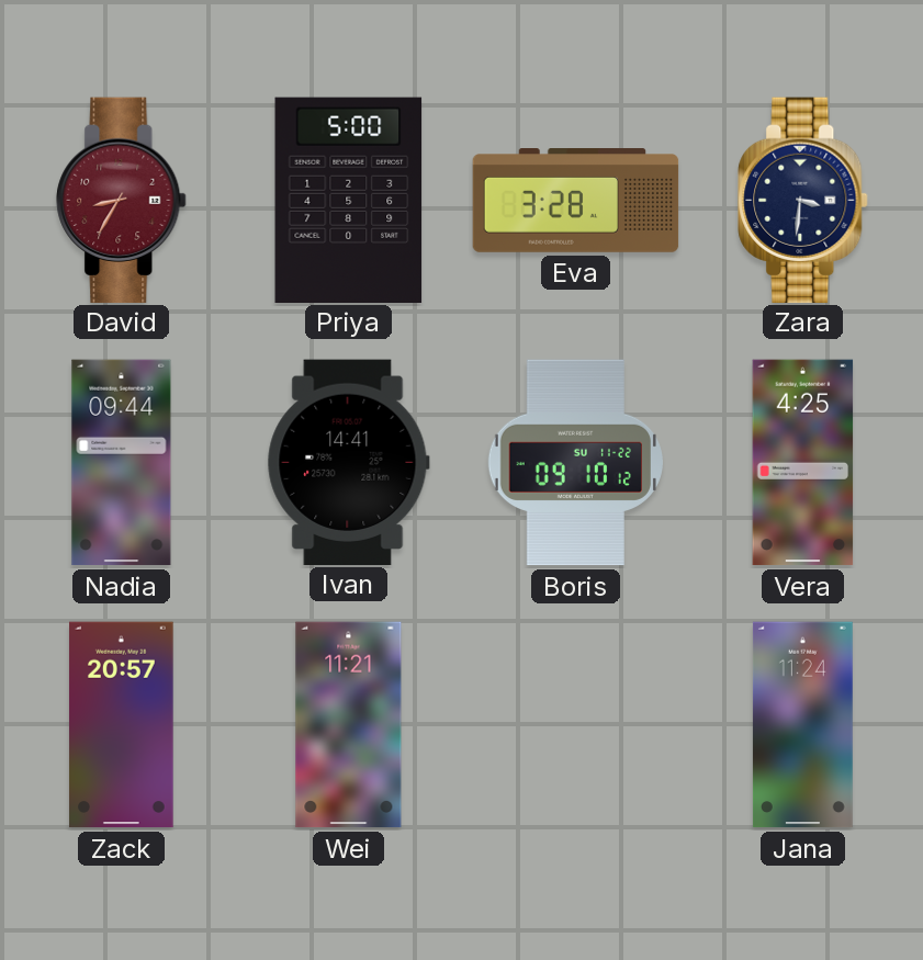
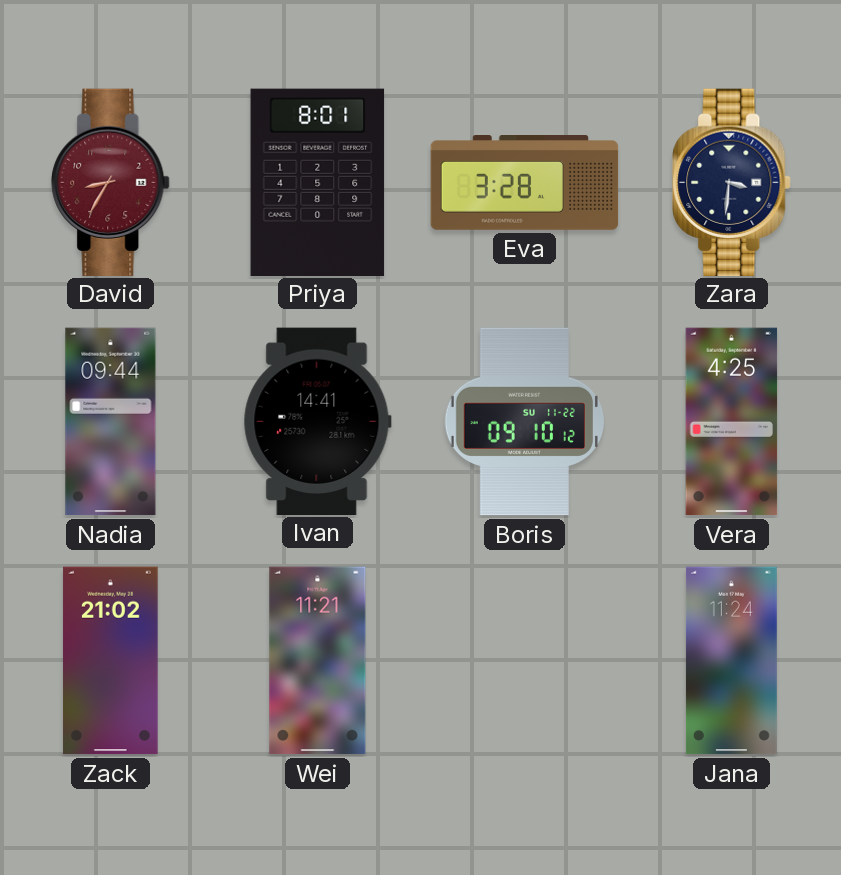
Priya: 5:00 -> 8:01
Zack: 20:57 -> 21:02
